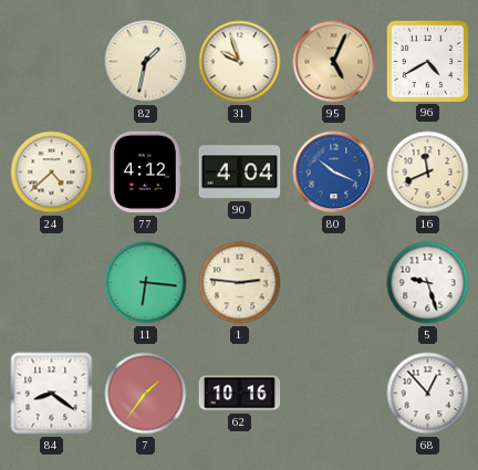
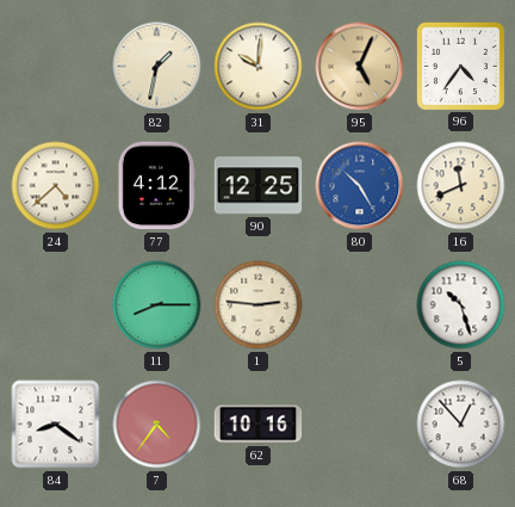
31: 9:57 -> 10:01
96: 4:40 -> 4:36
90: 4:04 -> 12:25
80: 10:19 -> 10:25
11: 6:16 -> 8:15
5: 9:27 -> 10:27
7: 1:36 -> 4:36
